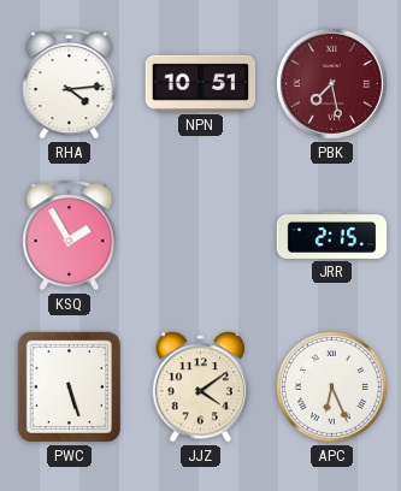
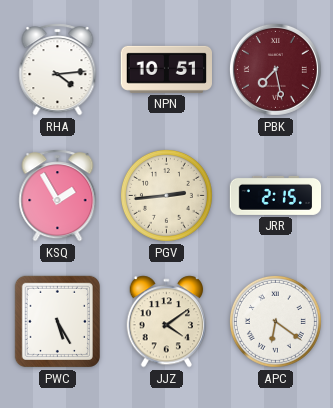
PGV: none -> 2:44
PWC: 5:27 -> 5:25
APC: 6:26 -> 6:21
